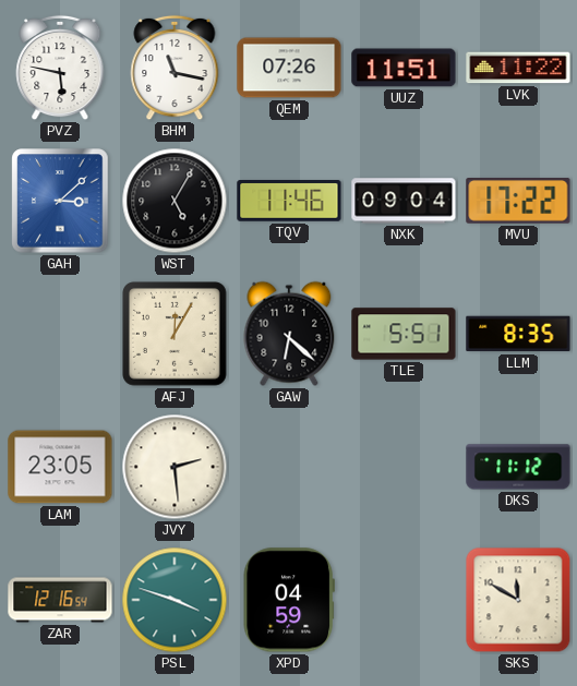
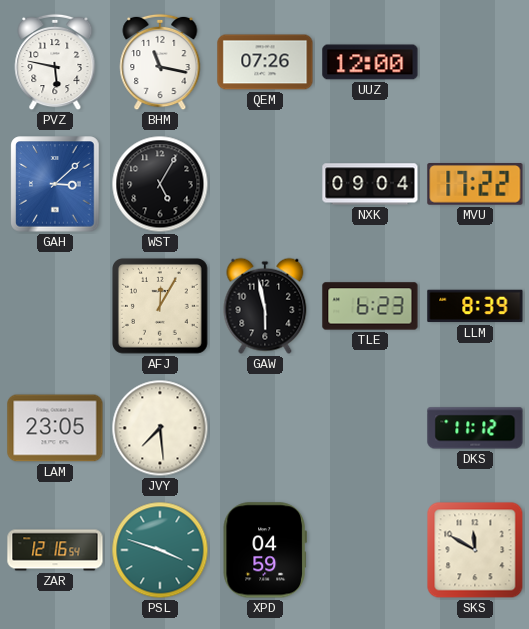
UUZ: 11:51 -> 12:00
LVK: 11:22 -> none
TQV: 11:46 -> none
GAW: 6:22 -> 5:58
TLE: 5:51 -> 6:23
LLM: 8:35 -> 8:39
JVY: 2:29 -> 7:29
